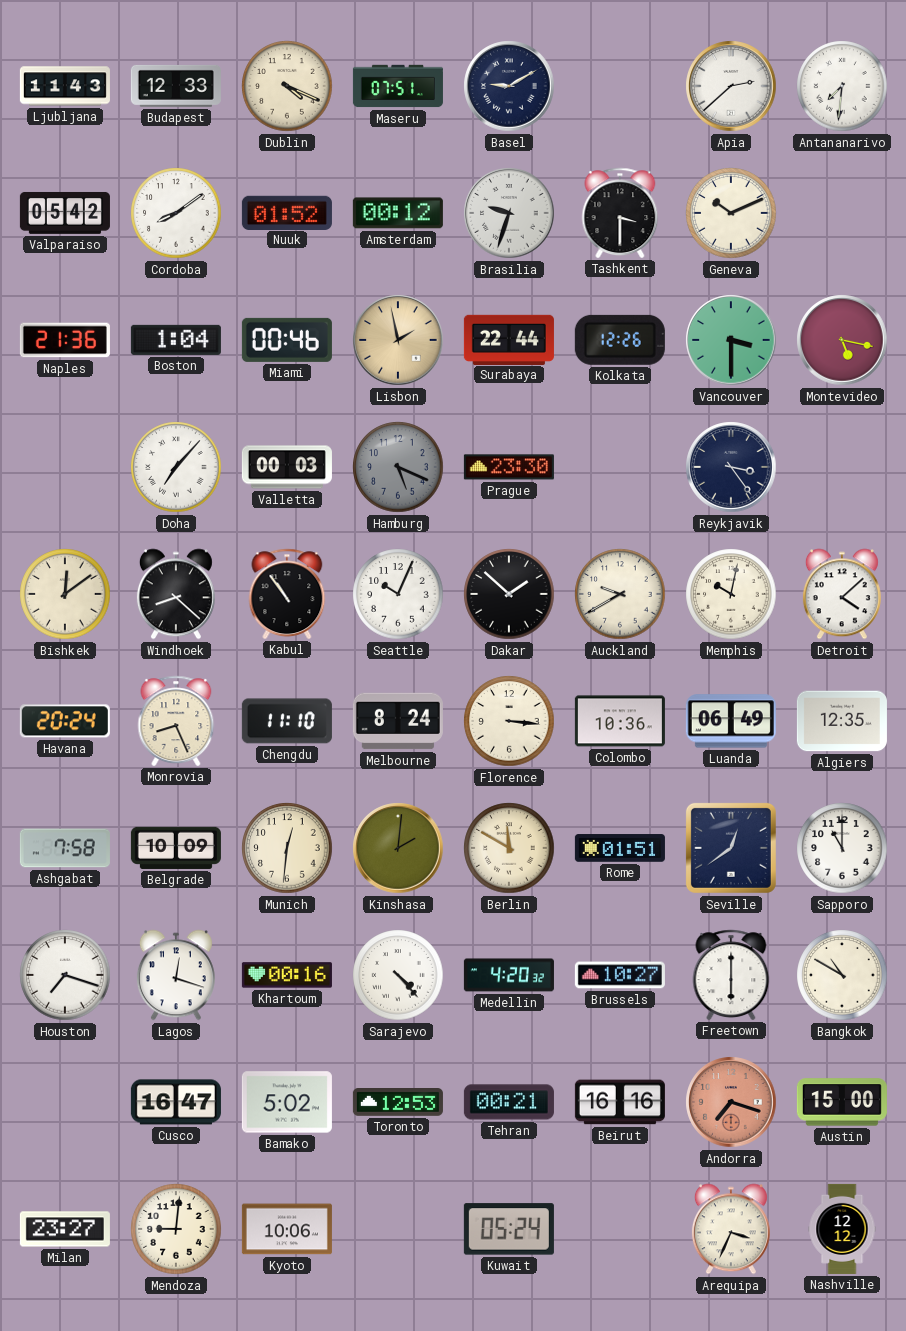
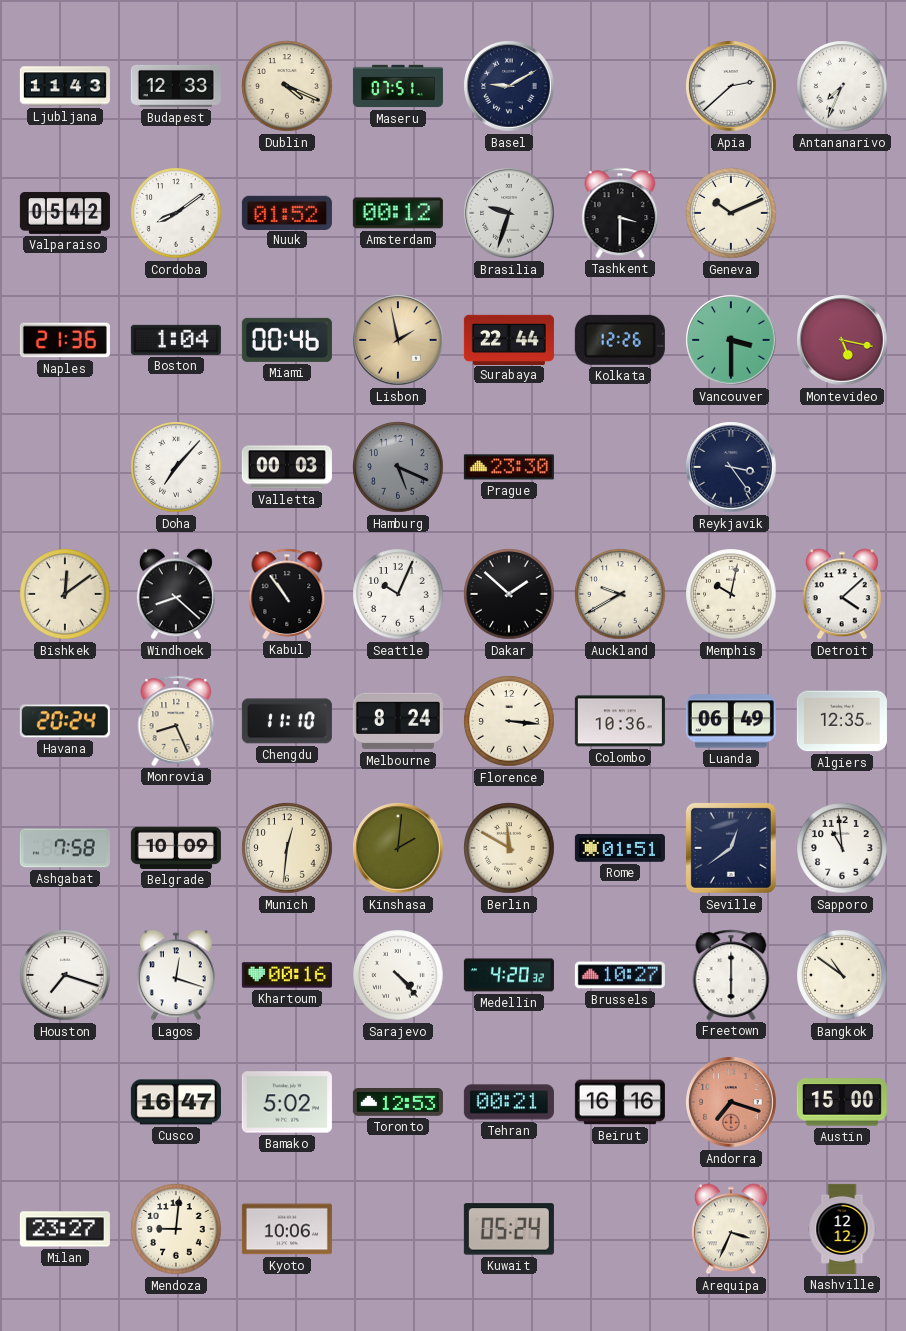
Antananarivo: 7:31 -> 7:34
Sapporo: 11:00 -> 10:59
Bangkok: 10:50 -> 10:51
